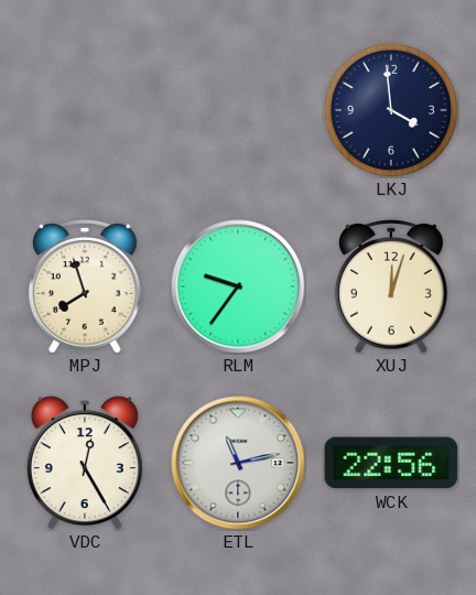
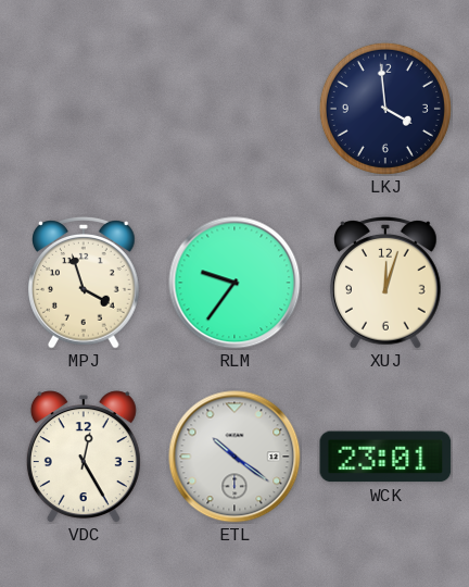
MPJ: 7:57 -> 3:57
ETL: 11:13 -> 10:21
WCK: 22:56 -> 23:01
